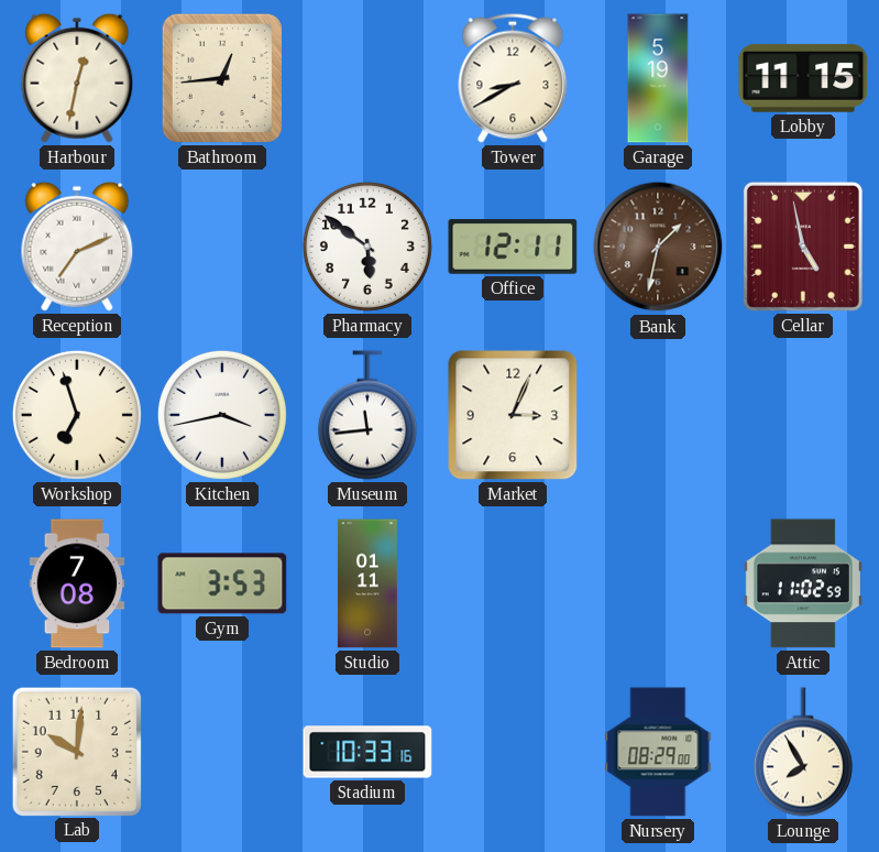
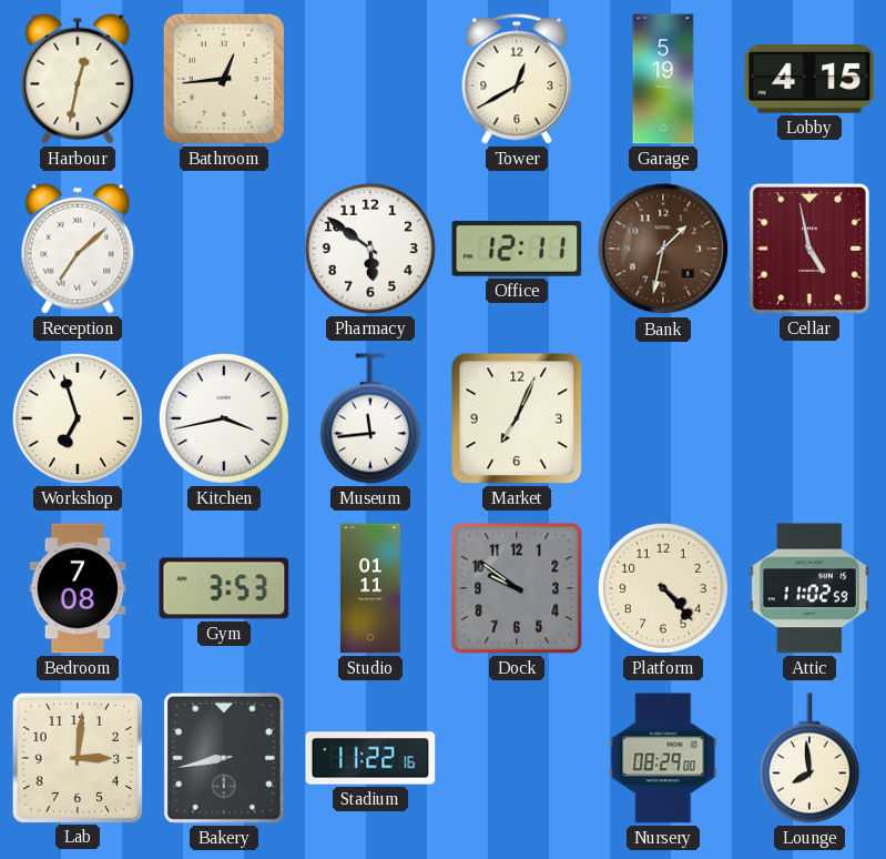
Tower: 8:40 -> 12:40
Lobby: 11:15 -> 4:15
Reception: 7:11 -> 7:08
Market: 3:04 -> 7:04
Dock: none -> 9:51
Platform: none -> 4:23
Lab: 10:01 -> 3:01
Bakery: none -> 8:43
Stadium: 10:33 -> 11:22
Lounge: 7:55 -> 7:59
